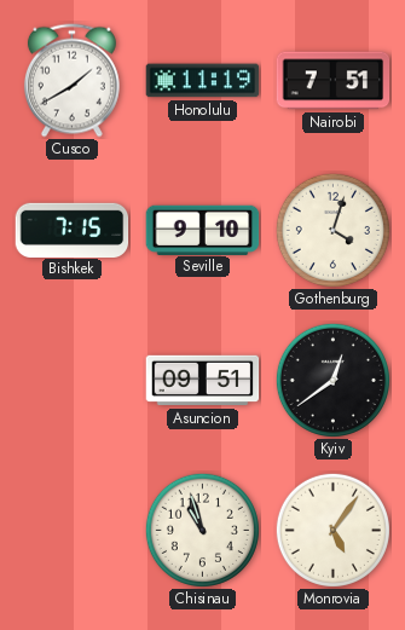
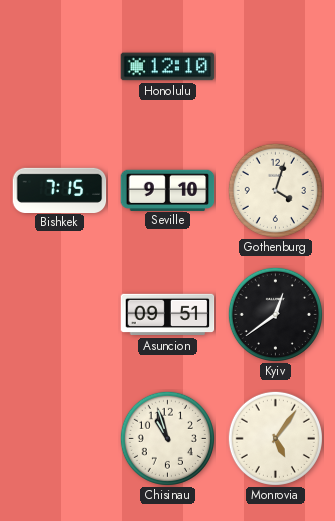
Cusco: 1:40 -> none
Honolulu: 11:19 -> 12:10
Nairobi: 7:51 -> none
